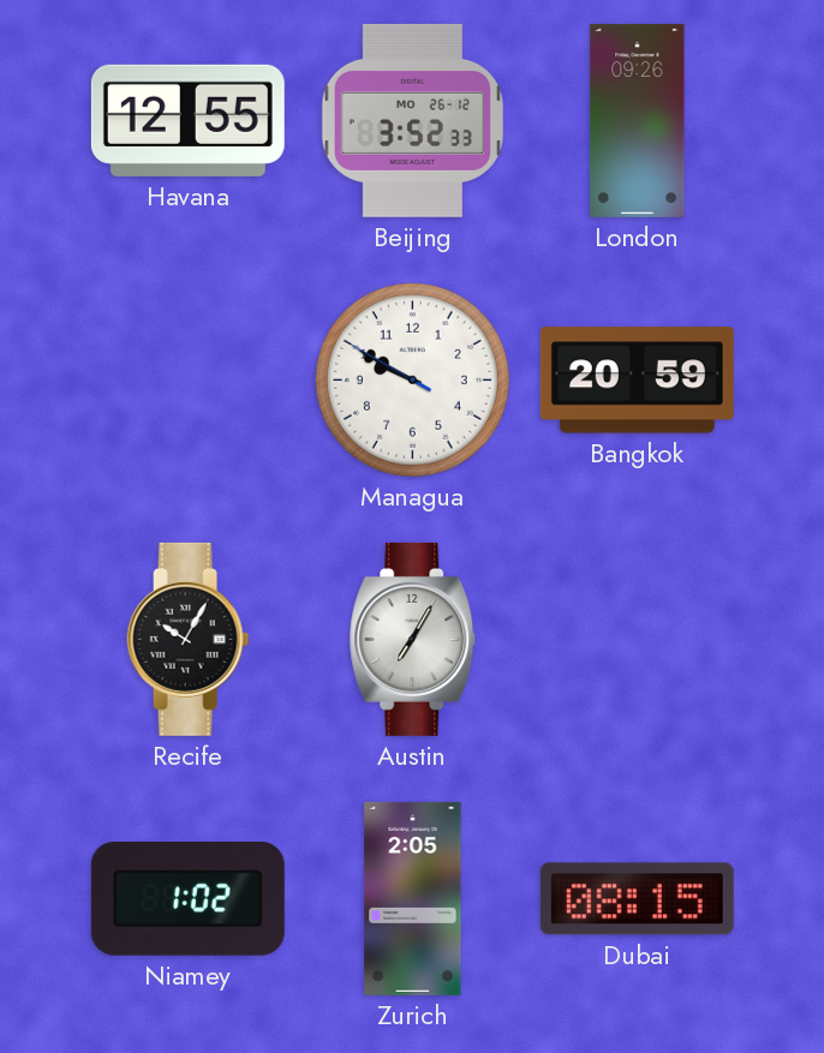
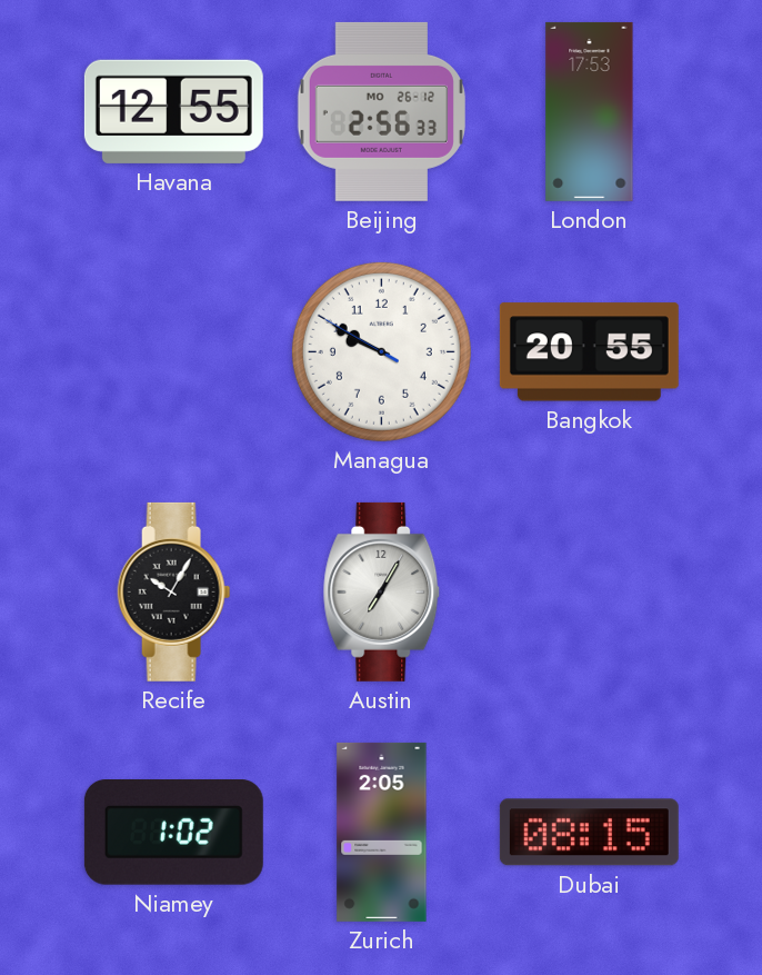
Beijing: 3:52 -> 2:56
London: 09:26 -> 17:53
Bangkok: 20:59 -> 20:55
